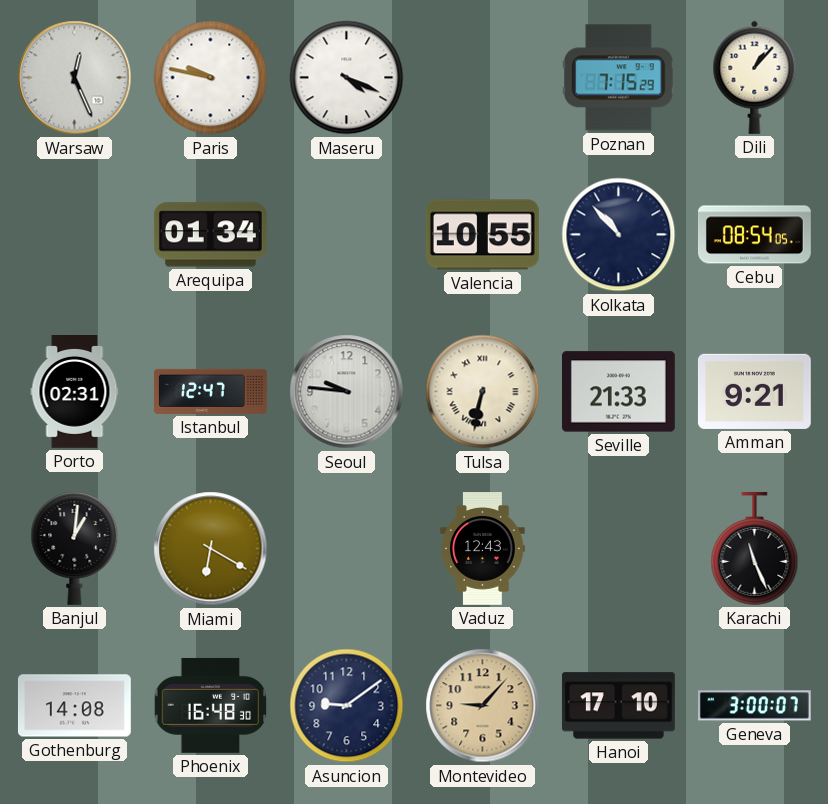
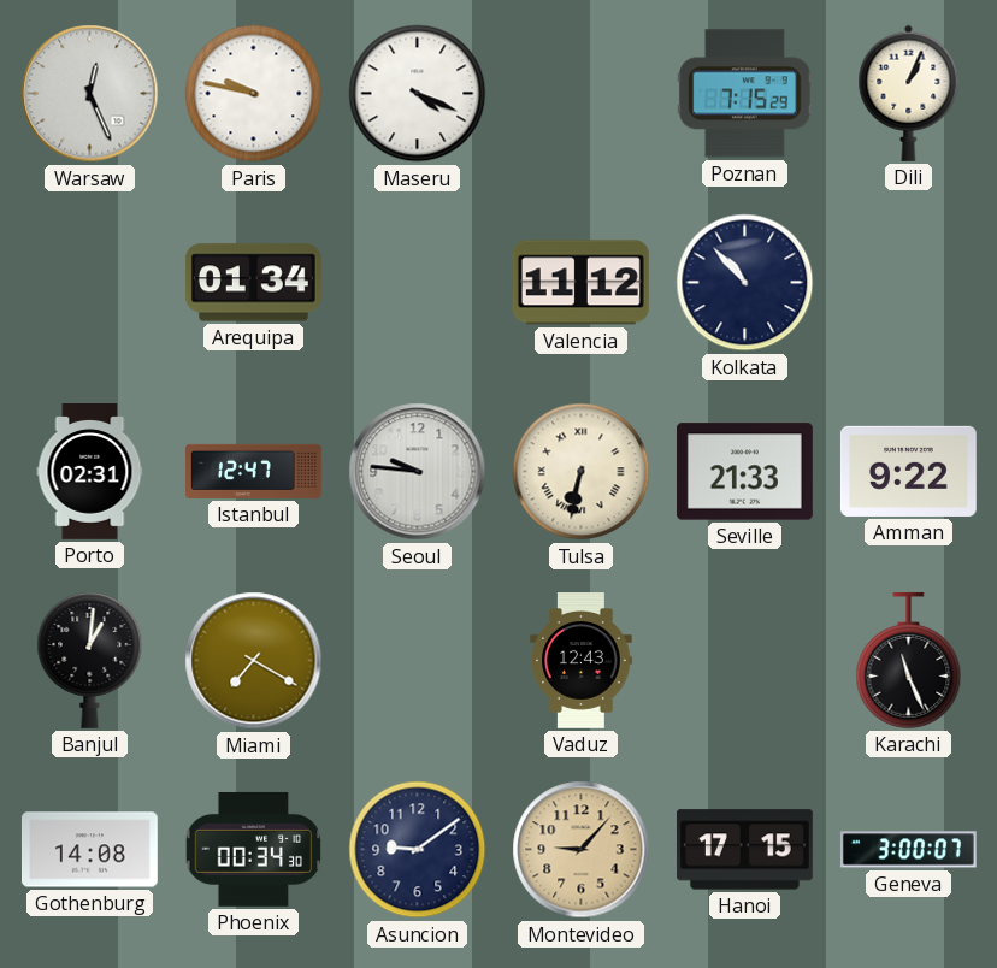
Dili: 1:07 -> 1:04
Valencia: 10:55 -> 11:12
Cebu: 08:54 -> none
Amman: 9:21 -> 9:22
Miami: 6:20 -> 7:20
Phoenix: 16:48 -> 00:34
Hanoi: 17:10 -> 17:15
